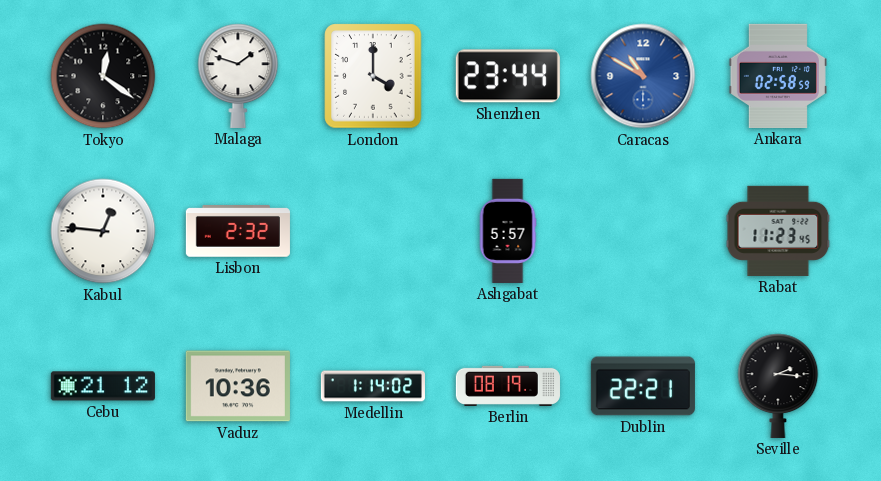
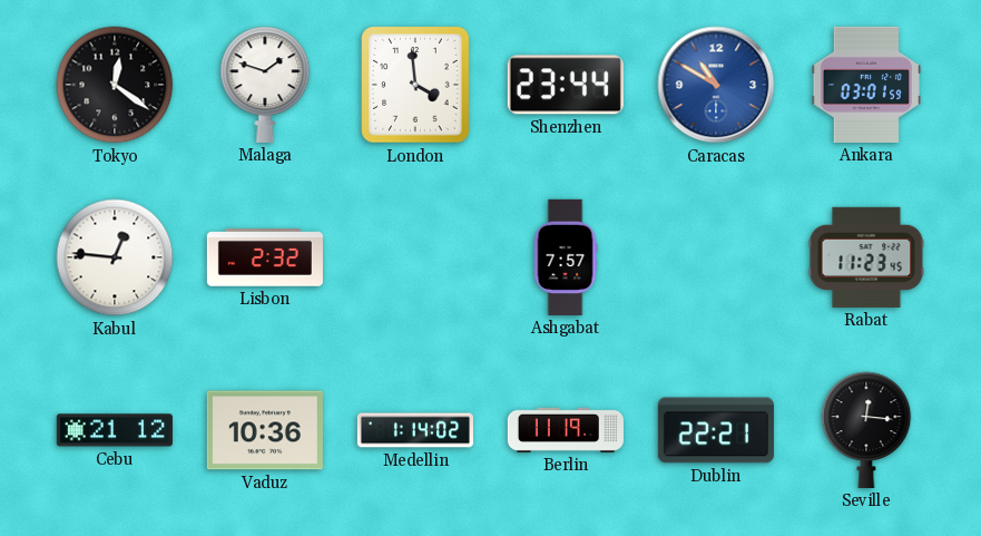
London: 4:00 -> 3:59
Ankara: 02:58 -> 03:01
Ashgabat: 5:57 -> 7:57
Berlin: 08:19 -> 11:19
Seville: 2:16 -> 12:16
